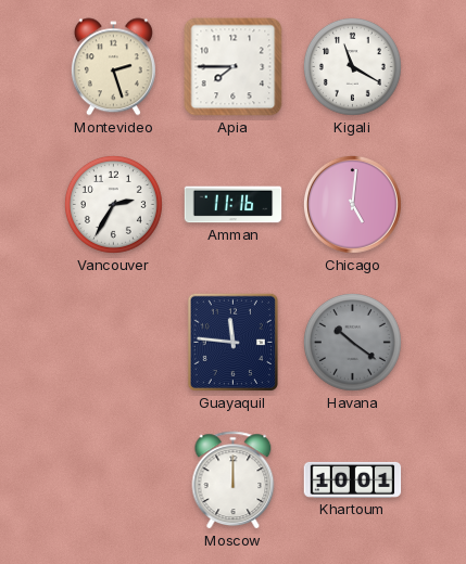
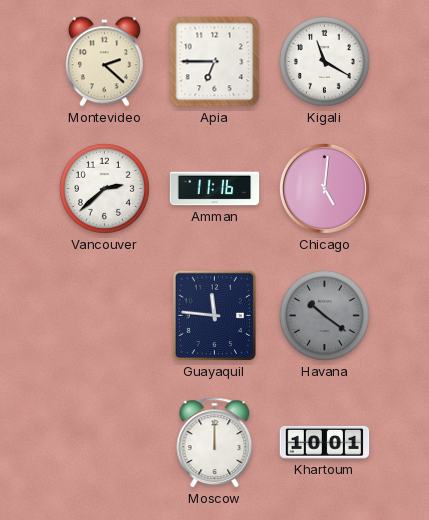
Montevideo: 2:27 -> 2:22
Apia: 7:45 -> 6:45
Vancouver: 2:35 -> 2:38
